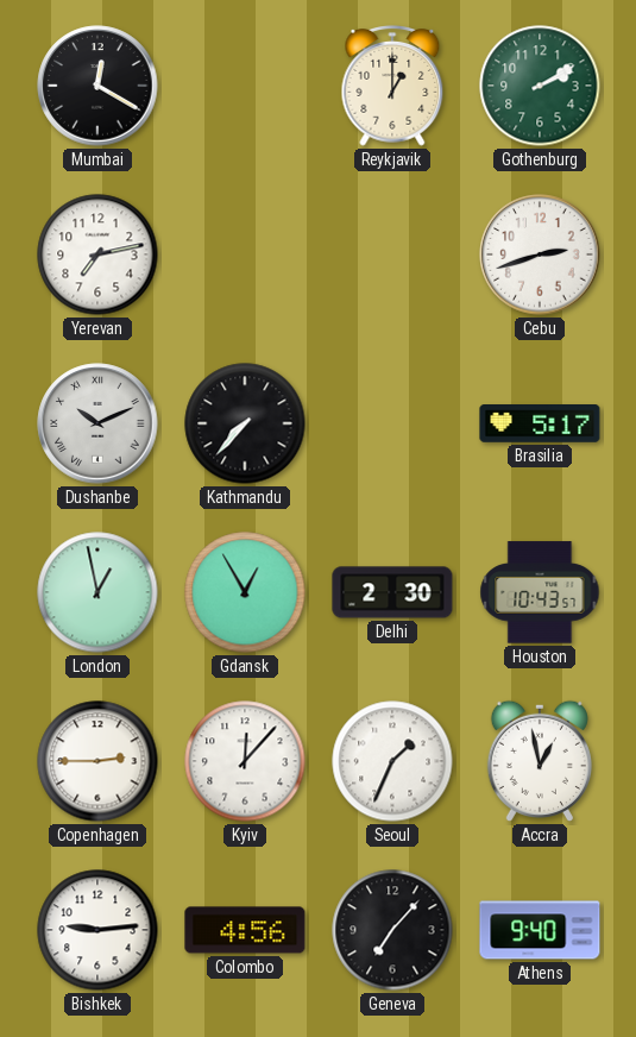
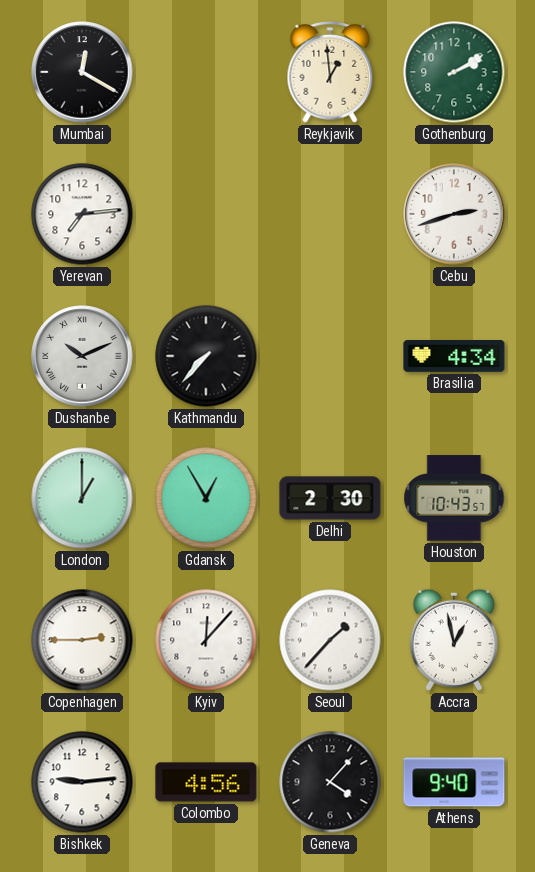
Reykjavik: 1:00 -> 12:59
Yerevan: 7:13 -> 7:14
Brasilia: 5:17 -> 4:34
London: 12:58 -> 1:00
Seoul: 1:34 -> 1:37
Geneva: 7:07 -> 4:07
